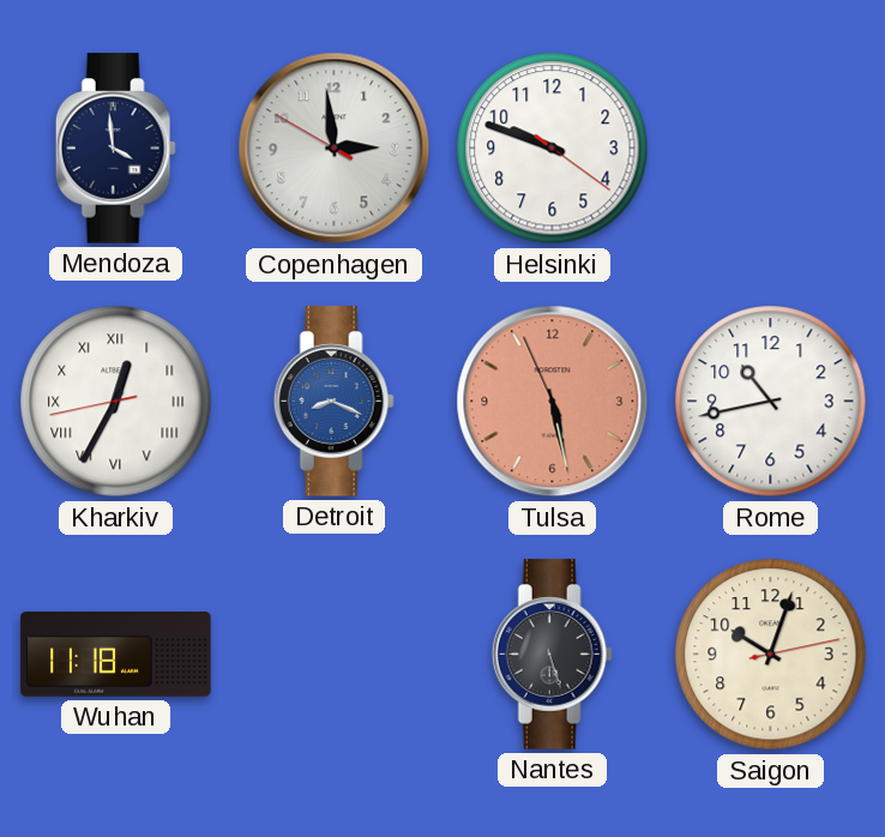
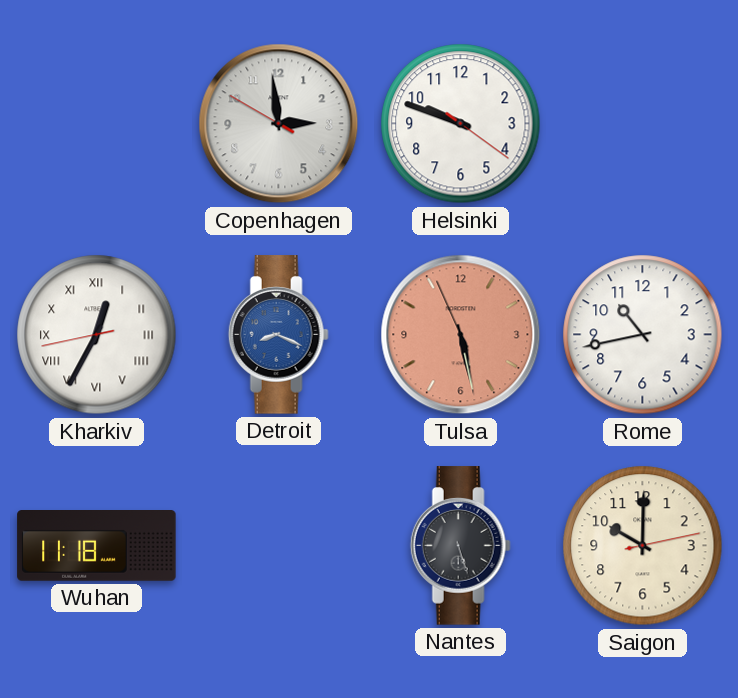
Mendoza: 3:59 -> none
Saigon: 10:03 -> 10:00
